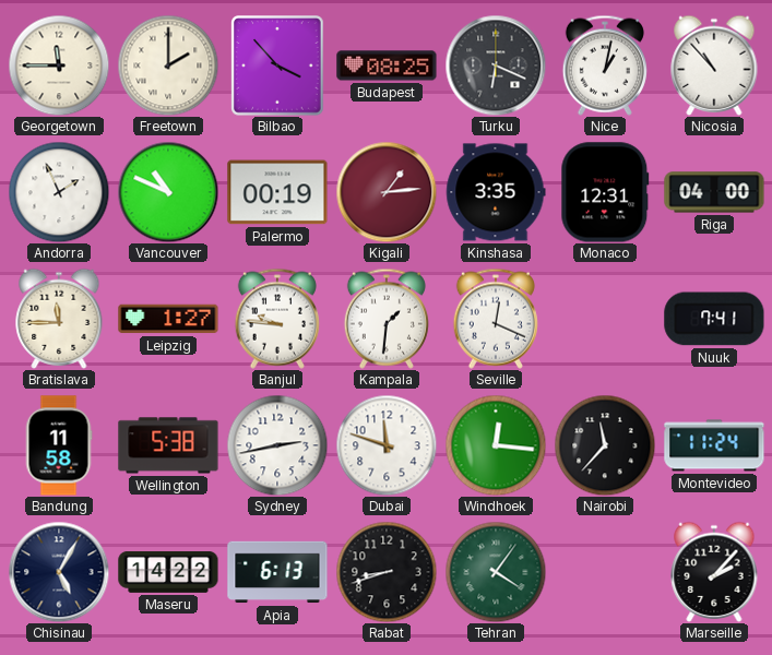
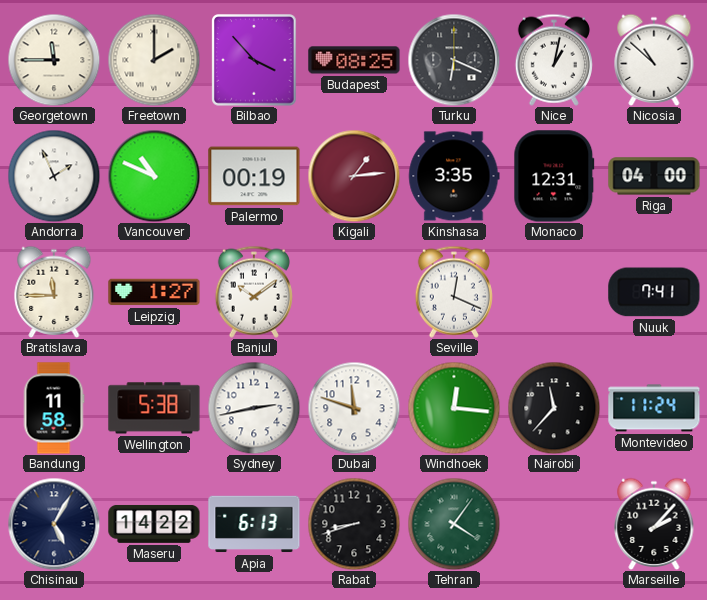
Nicosia: 10:53 -> 10:52
Banjul: 9:46 -> 10:09
Kampala: 1:31 -> none
